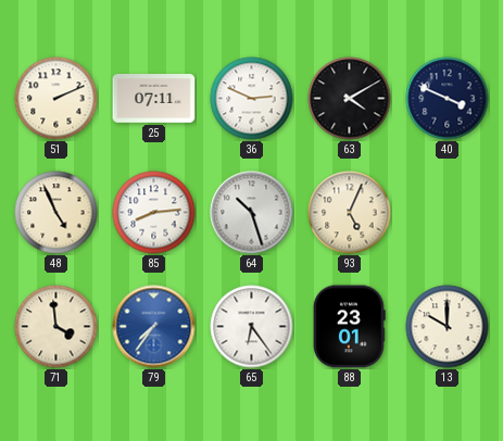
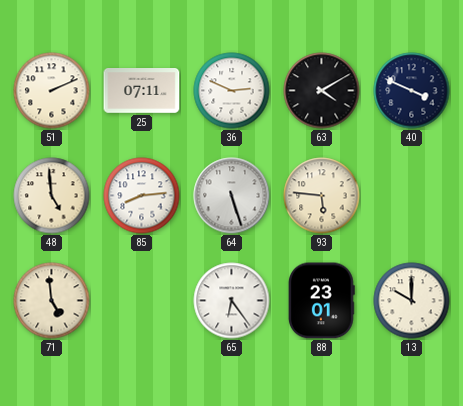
48: 4:56 -> 4:59
64: 10:27 -> 5:27
93: 5:04 -> 5:46
71: 3:59 -> 4:59
79: 7:36 -> none
